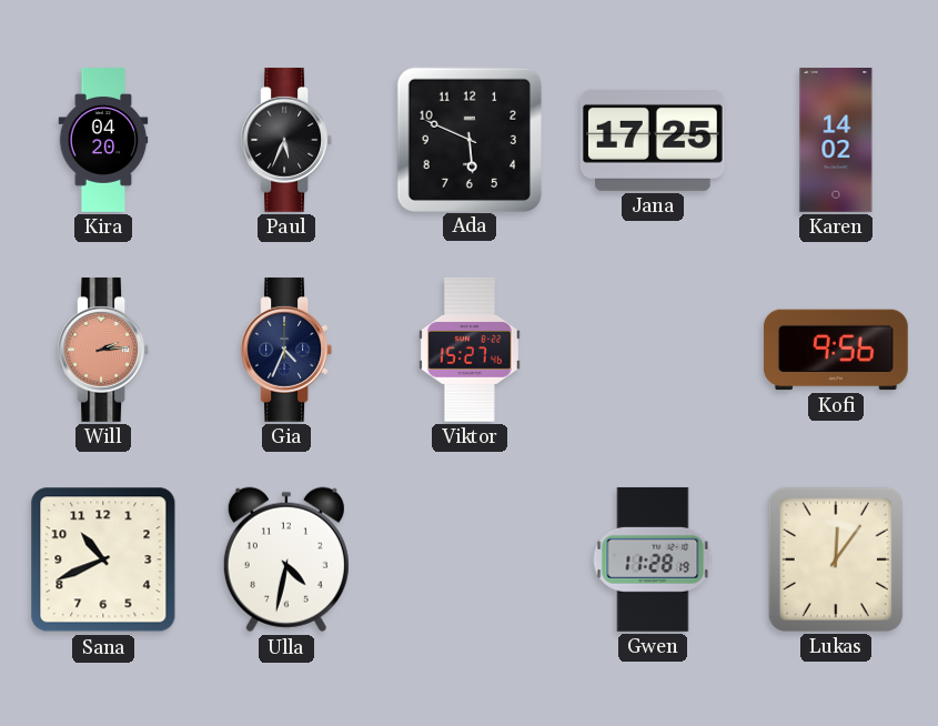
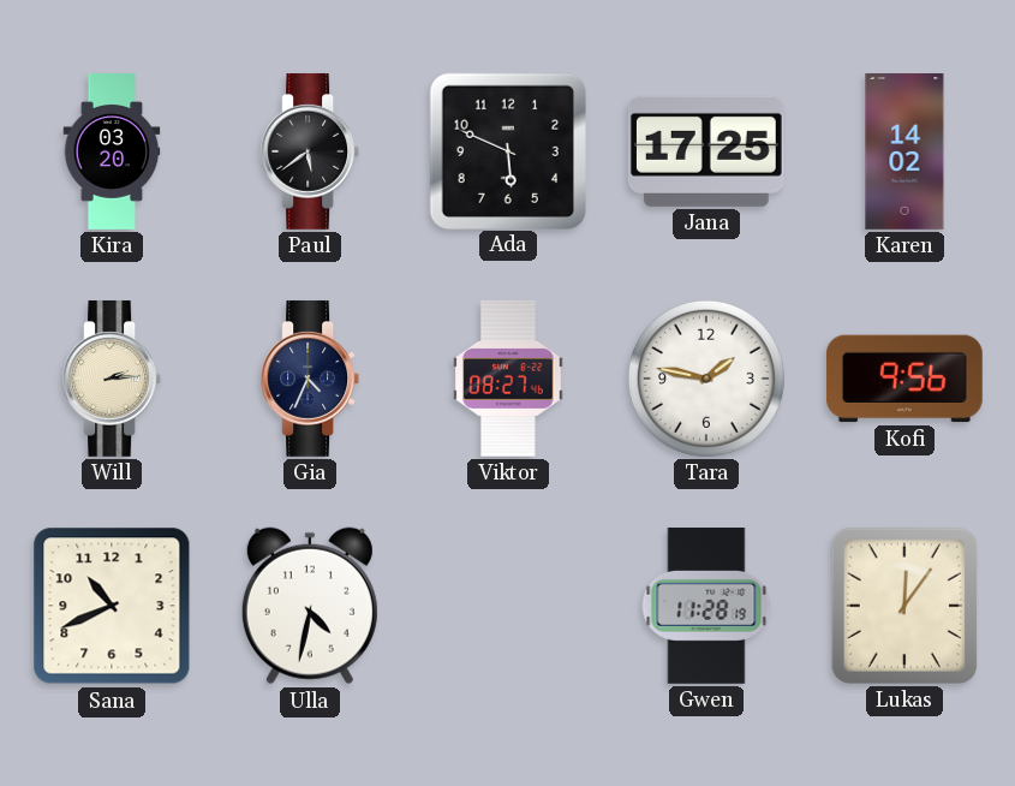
Kira: 04:20 -> 03:20
Paul: 5:34 -> 5:39
Will dial: salmon -> cream
Viktor: 15:27 -> 08:27
Tara: none -> 1:47
